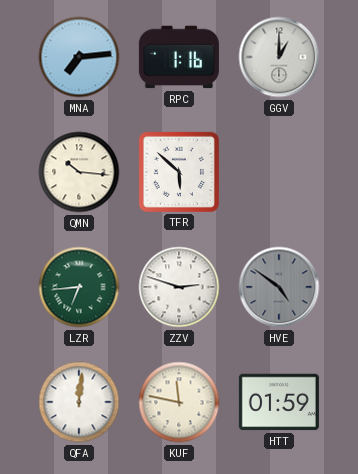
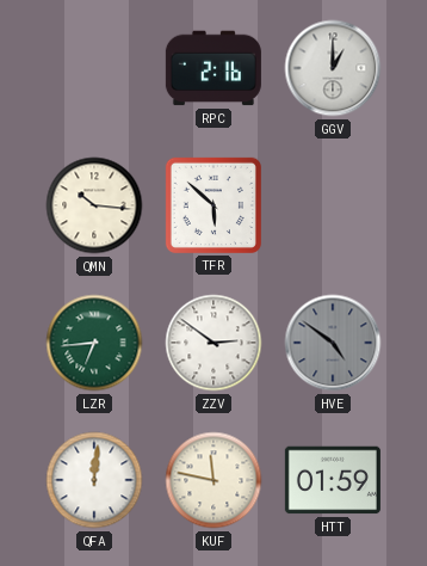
MNA: 7:14 -> none
RPC: 1:16 -> 2:16
ZZV: 2:48 -> 2:51
